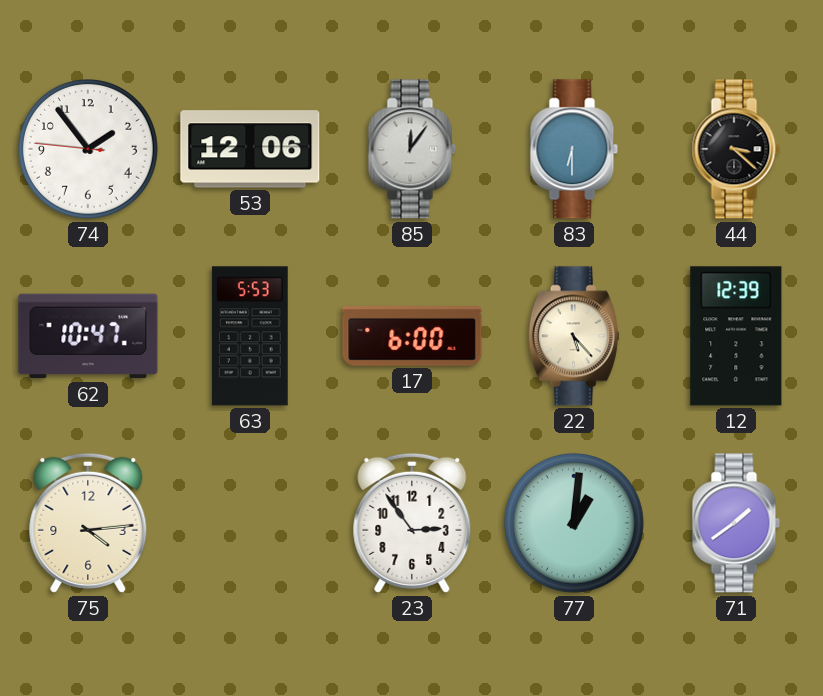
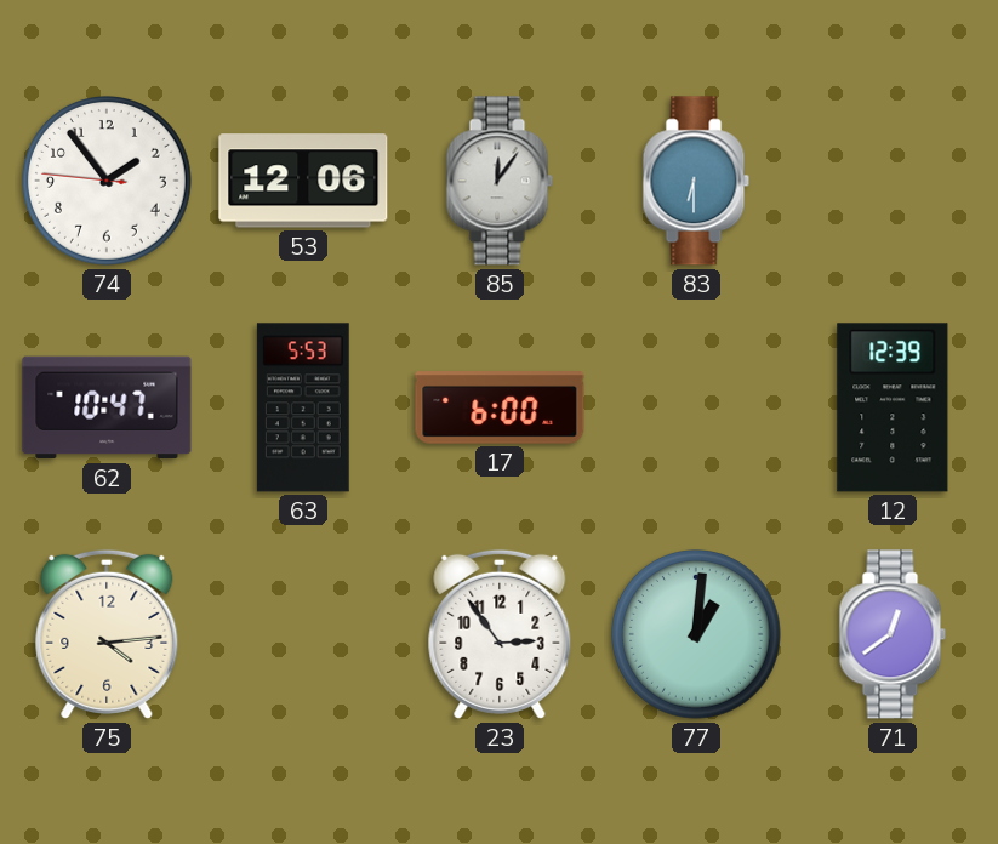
44: 3:22 -> none
22: 5:23 -> none
71: 1:39 -> 12:39
